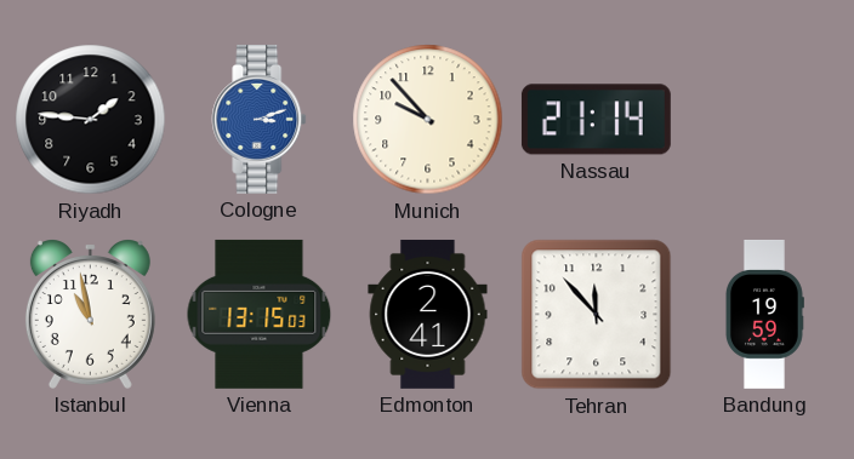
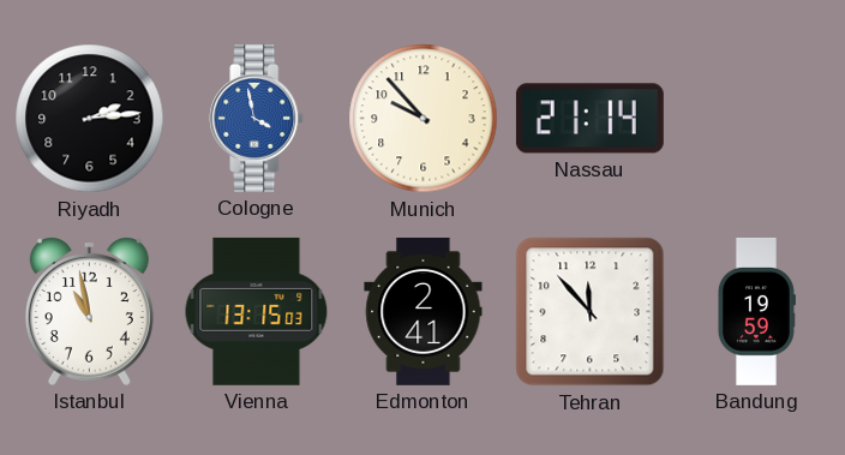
Riyadh: 1:46 -> 2:14
Cologne: 3:12 -> 3:58
